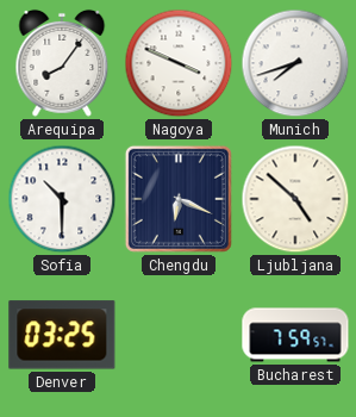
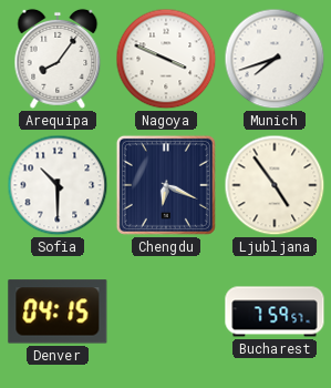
Ljubljana: 4:52 -> 4:54
Denver: 03:25 -> 04:15
